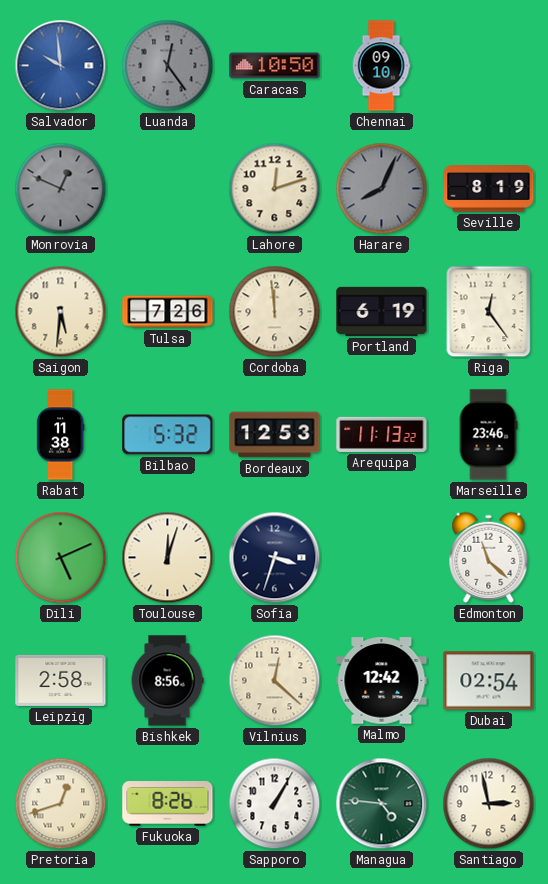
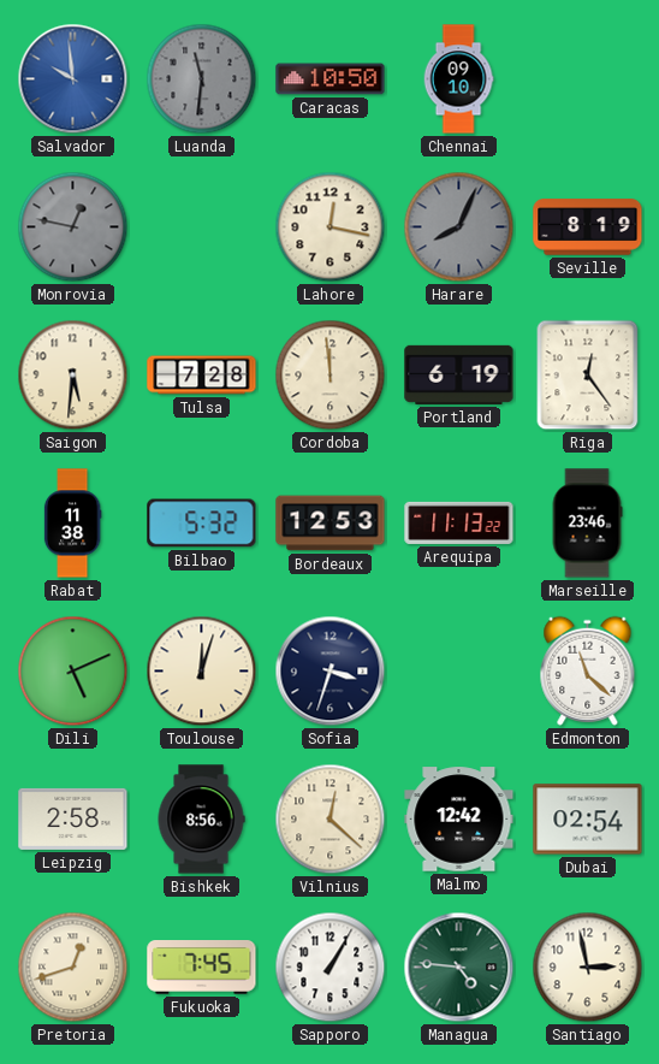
Luanda: 12:24 -> 11:31
Monrovia: 12:49 -> 12:47
Lahore: 12:12 -> 12:17
Tulsa: 7:26 -> 7:28
Fukuoka: 8:26 -> 7:45
